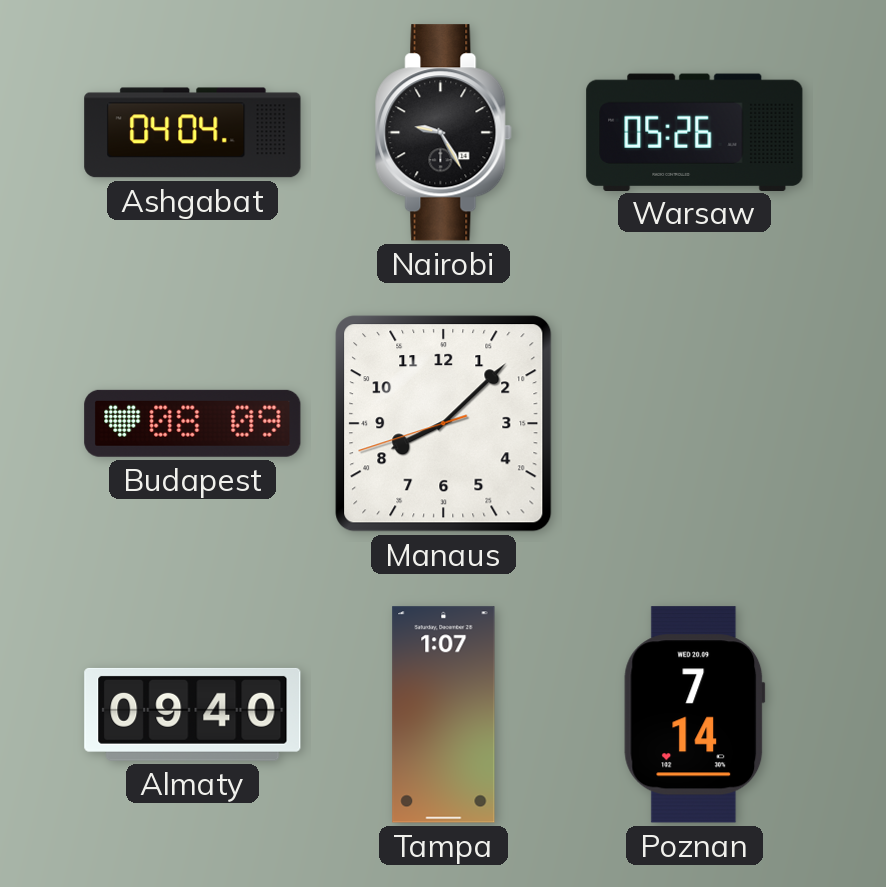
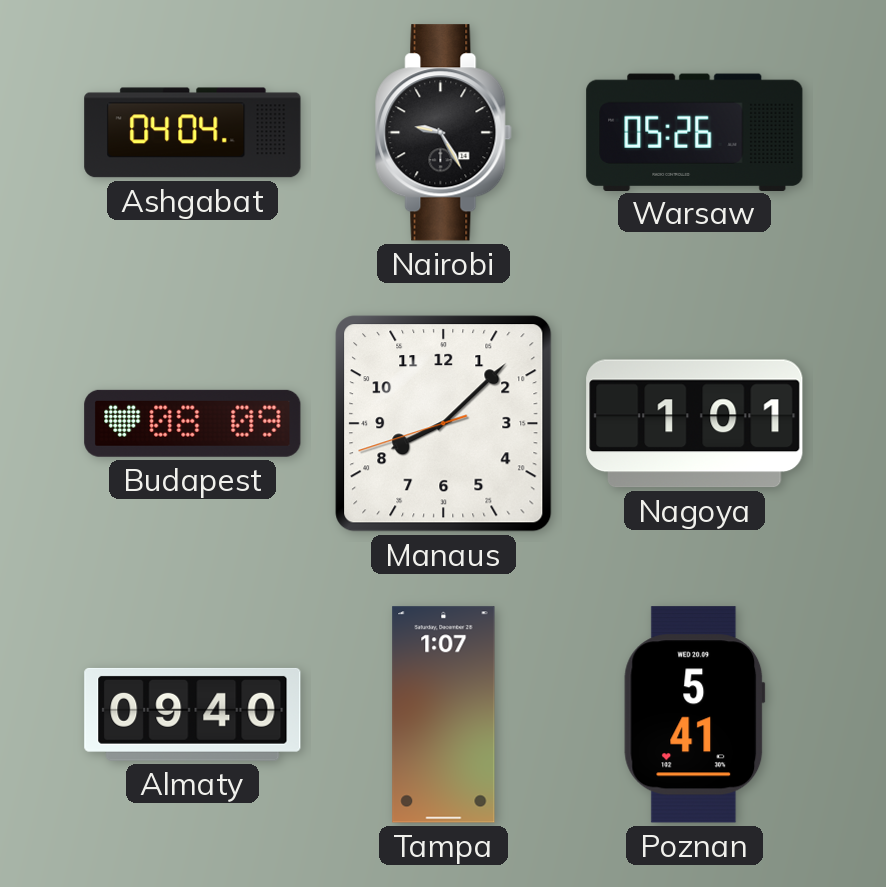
Nagoya: none -> 1:01
Poznan: 7:14 -> 5:41
